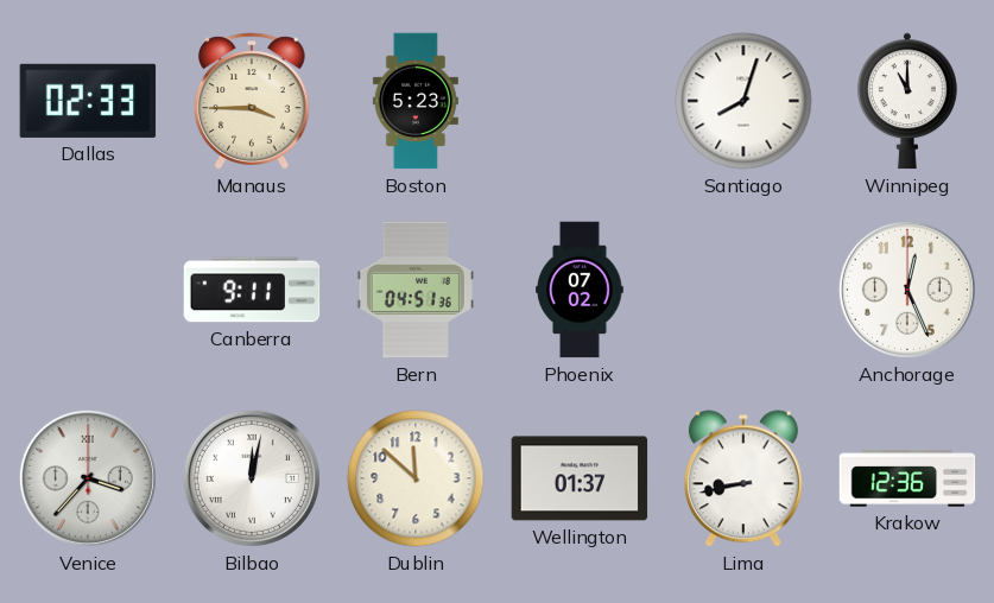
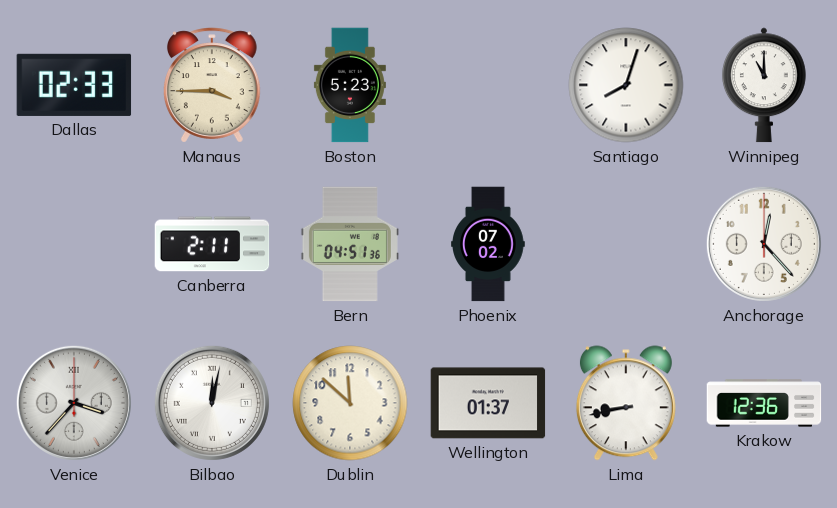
Canberra: 9:11 -> 2:11
Anchorage: 12:26 -> 12:23
